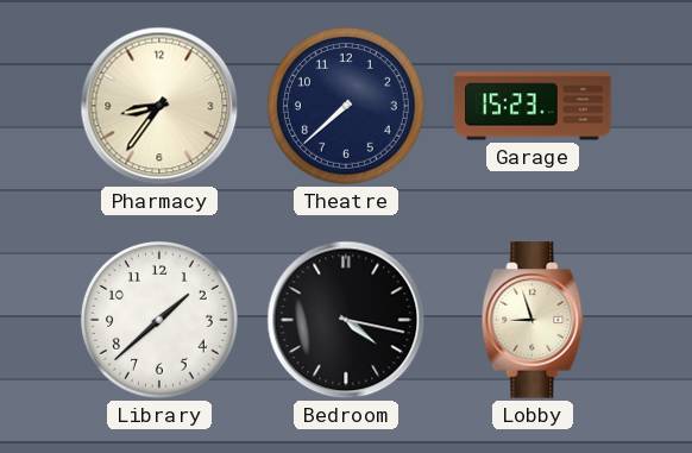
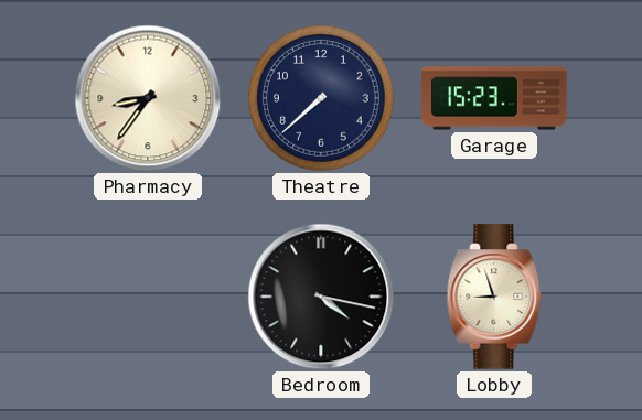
Library: 1:38 -> none
